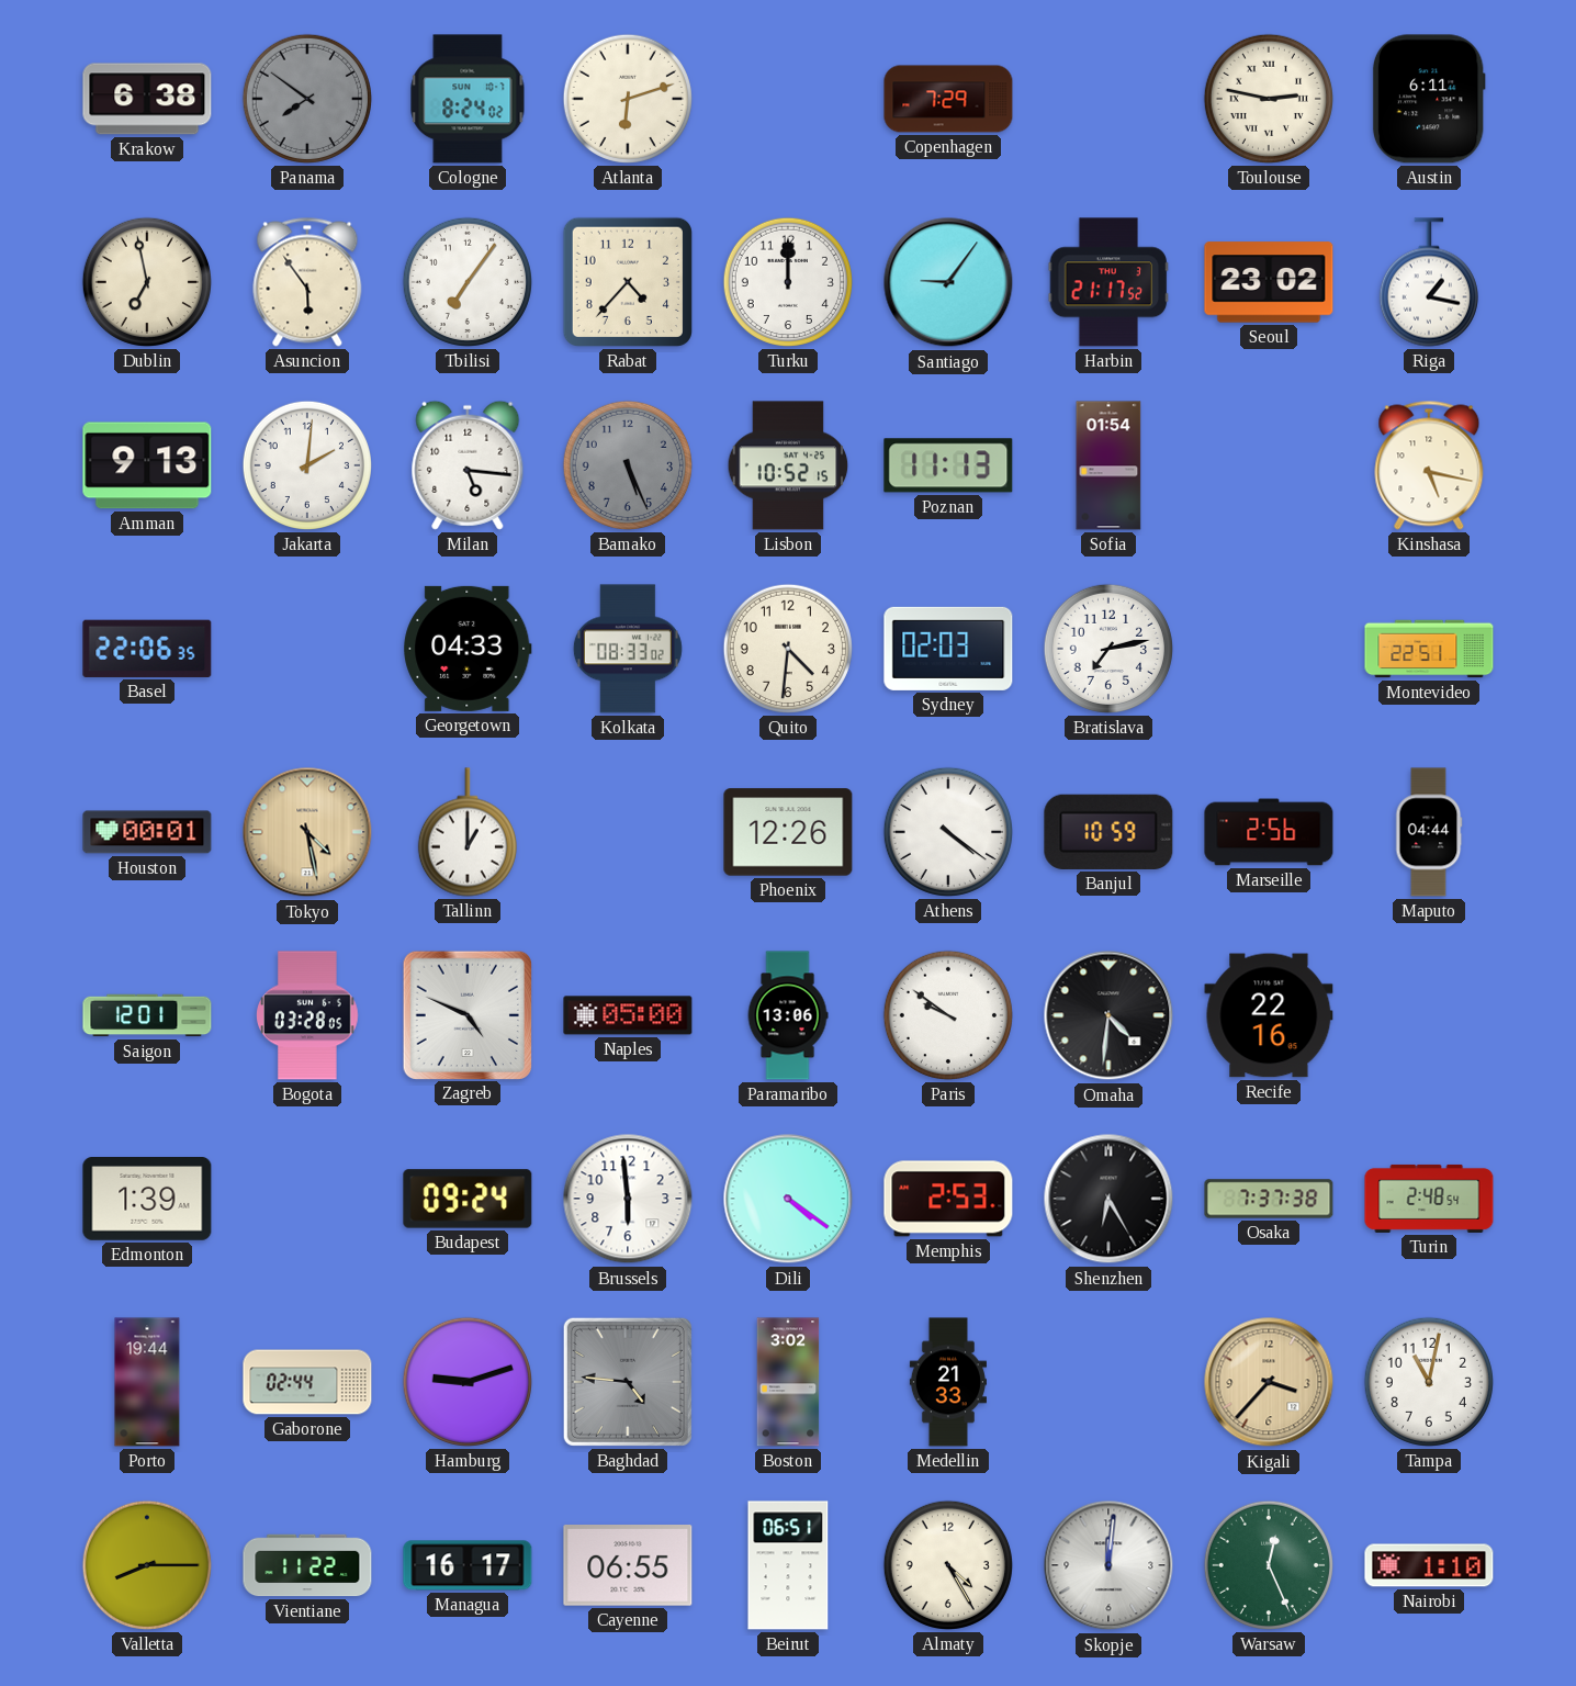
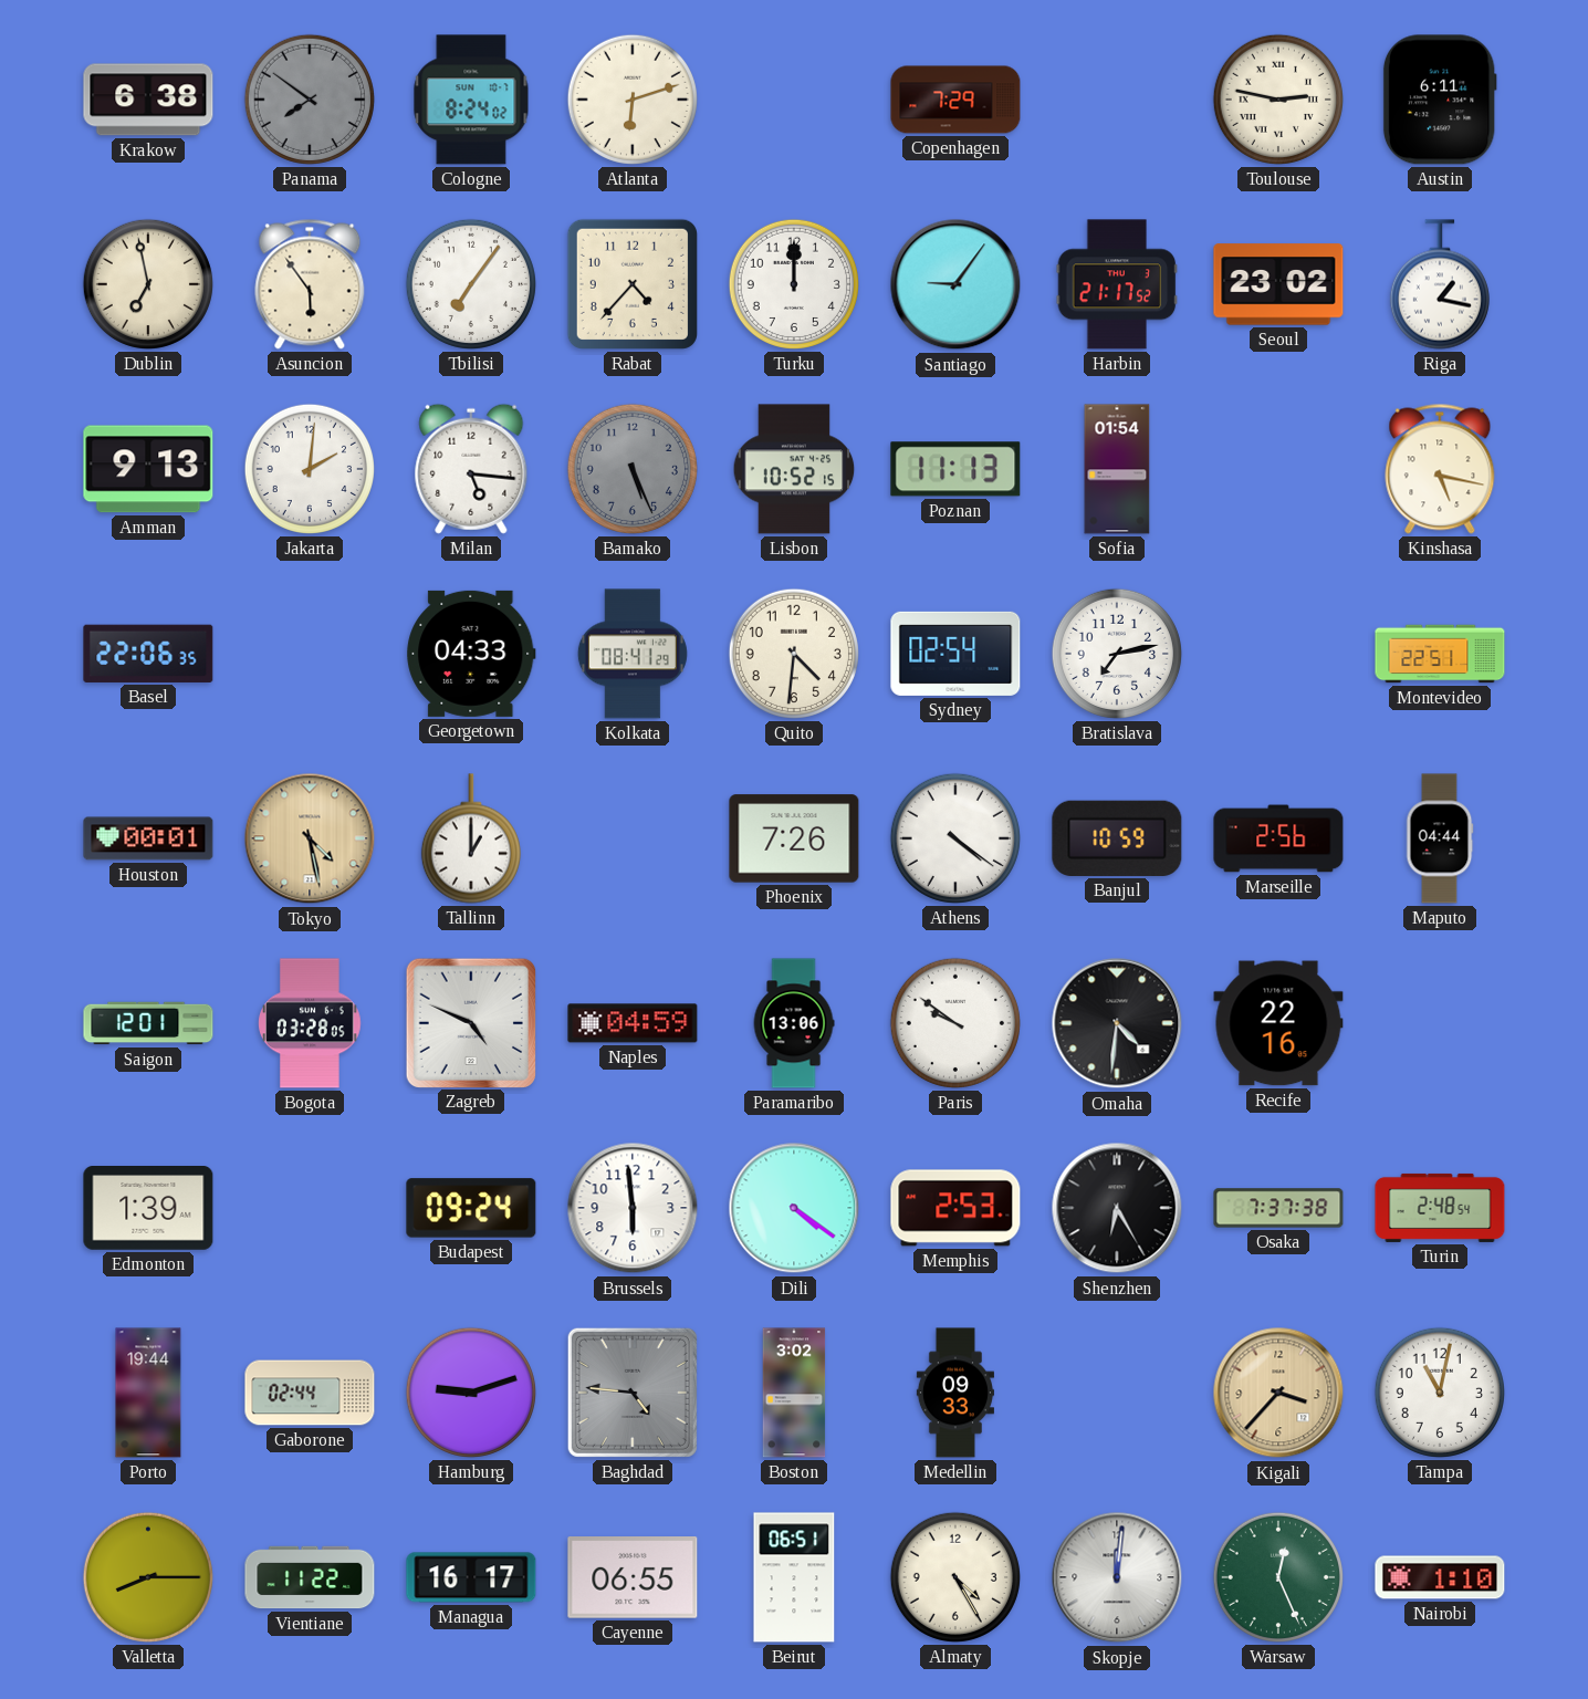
Kolkata: 08:33 -> 08:41
Sydney: 02:03 -> 02:54
Phoenix: 12:26 -> 7:26
Naples: 05:00 -> 04:59
Medellin: 21:33 -> 09:33
